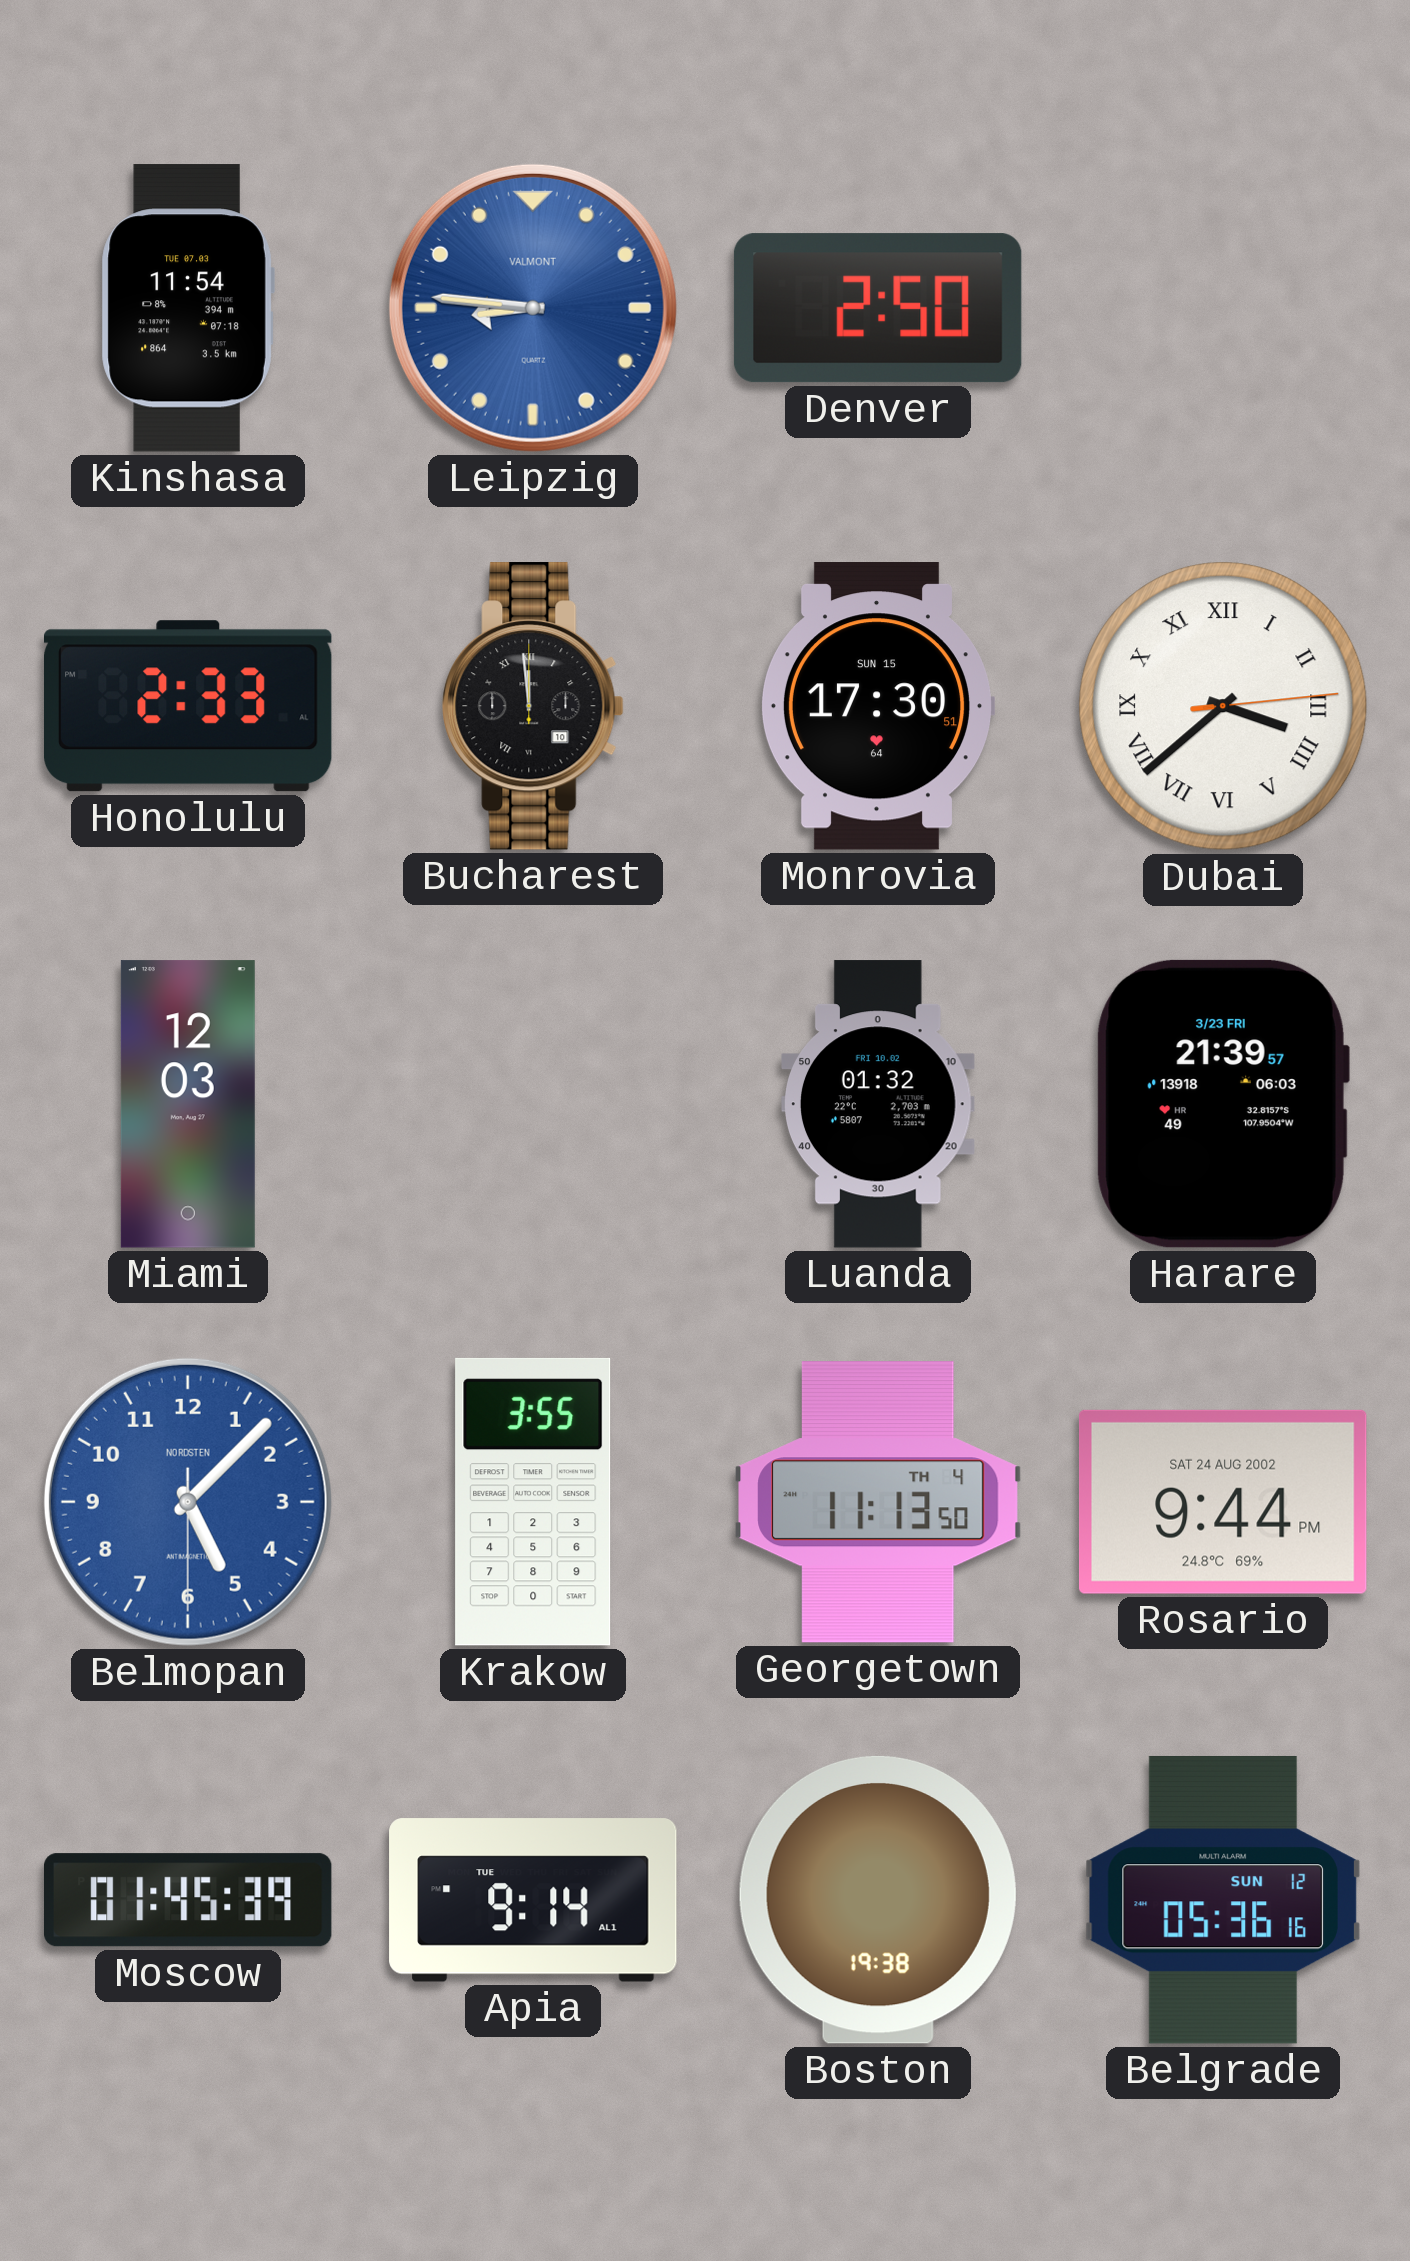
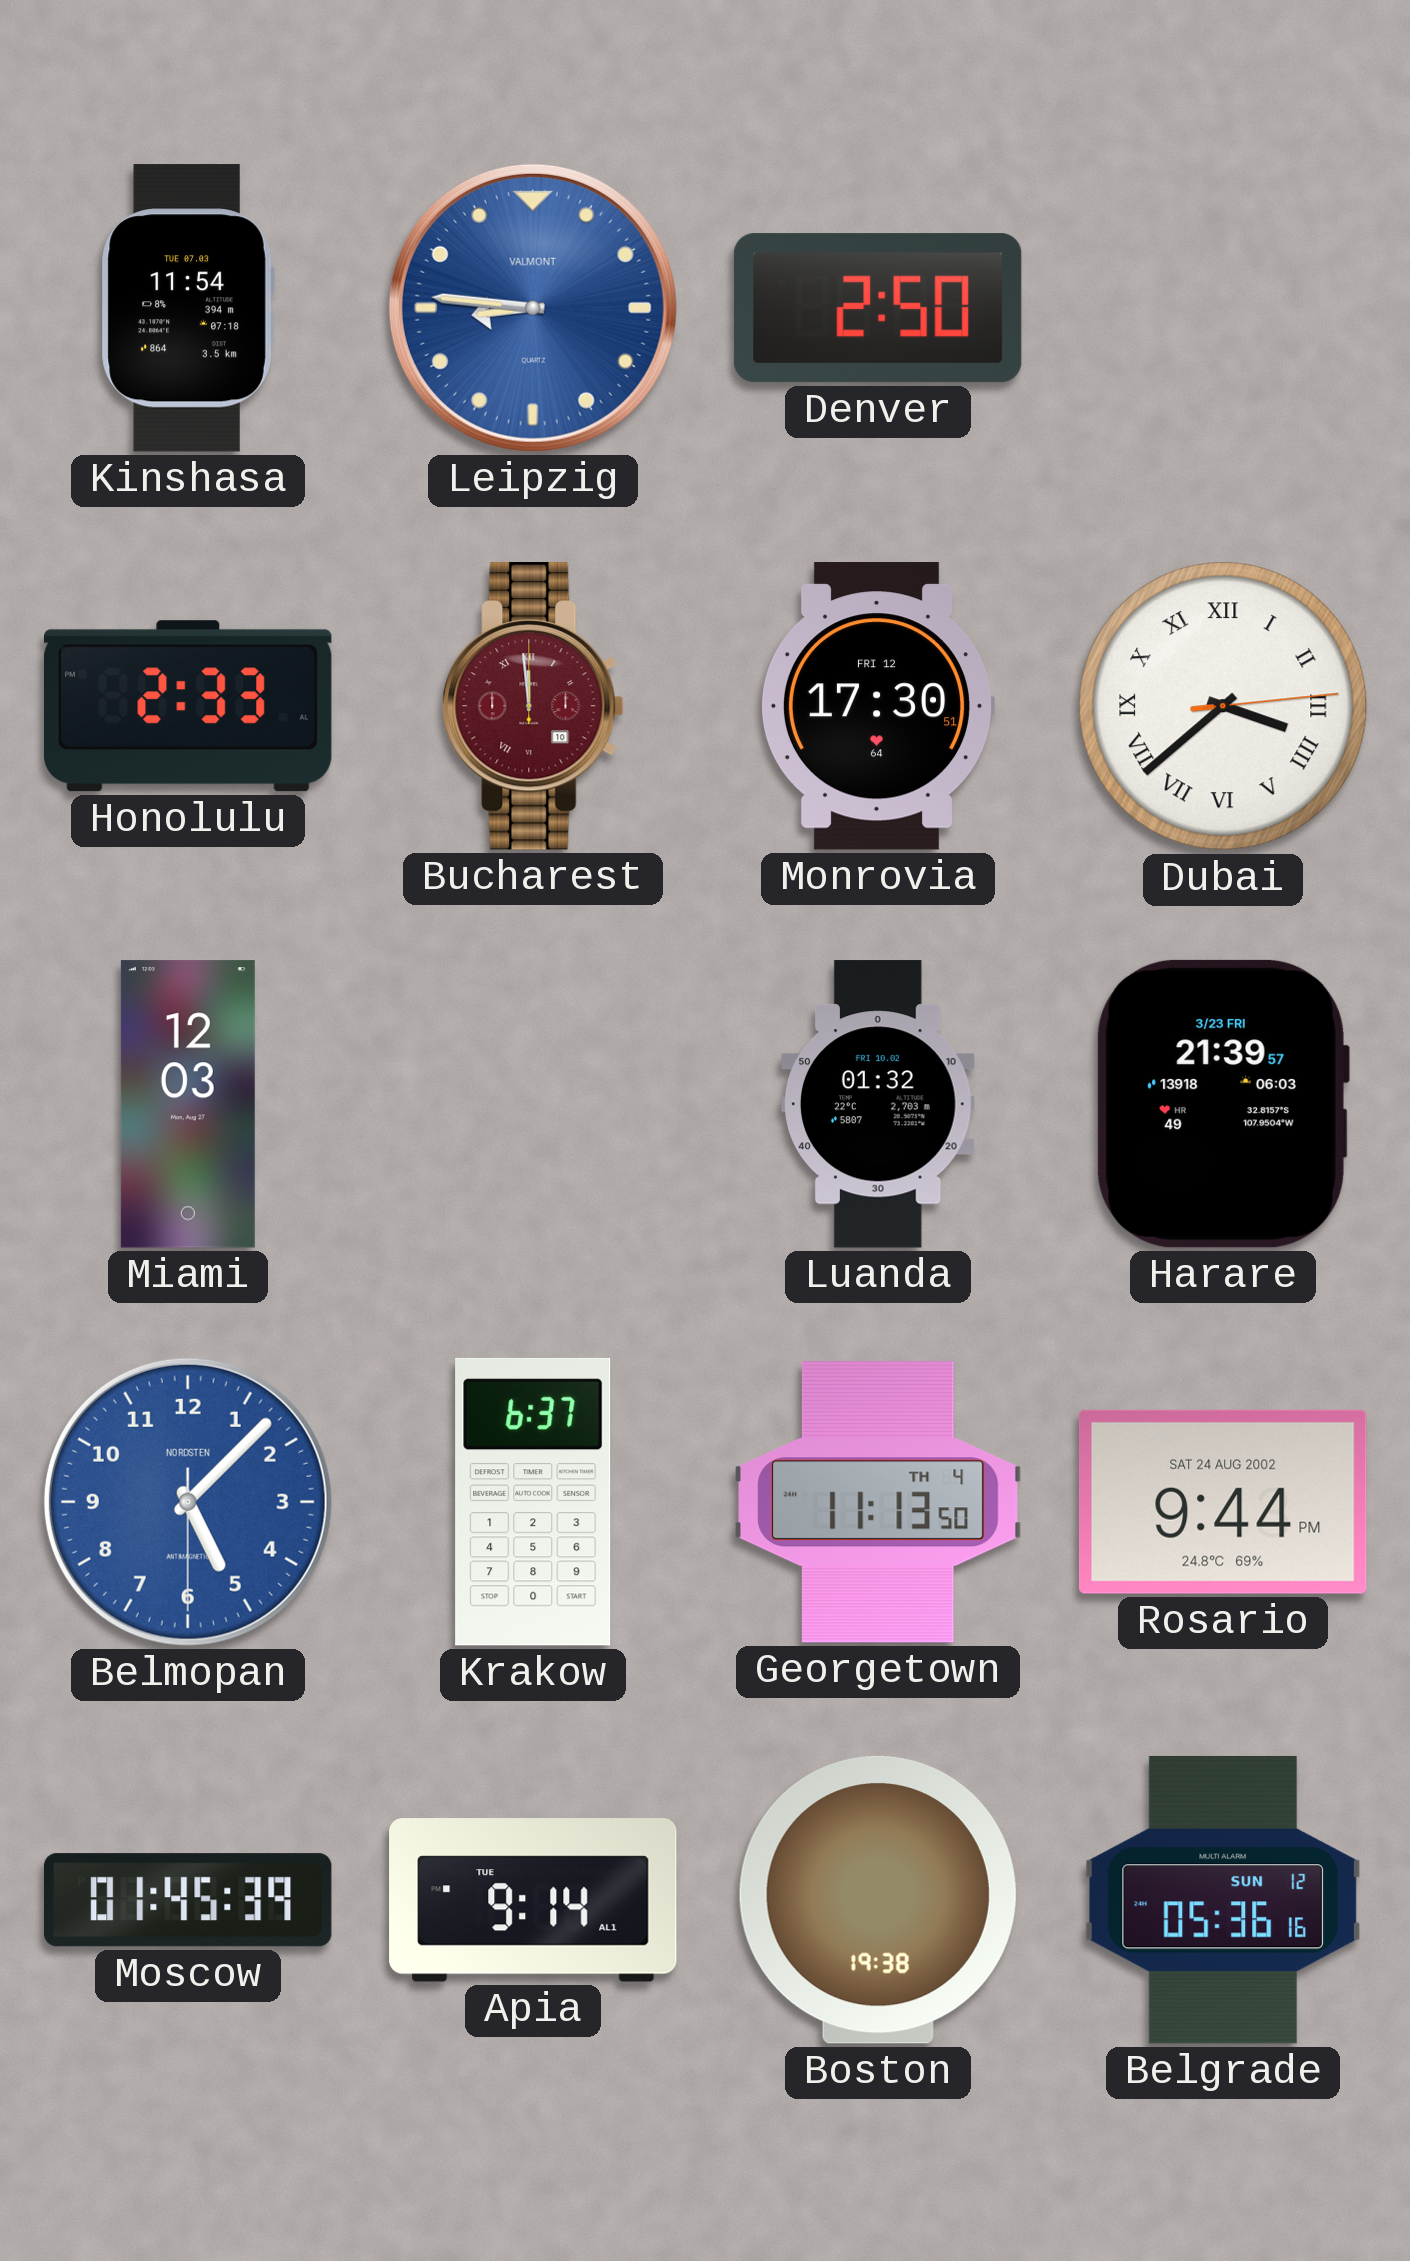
Bucharest dial: black -> burgundy
Monrovia date: SUN 15 -> FRI 12
Krakow: 3:55 -> 6:37
